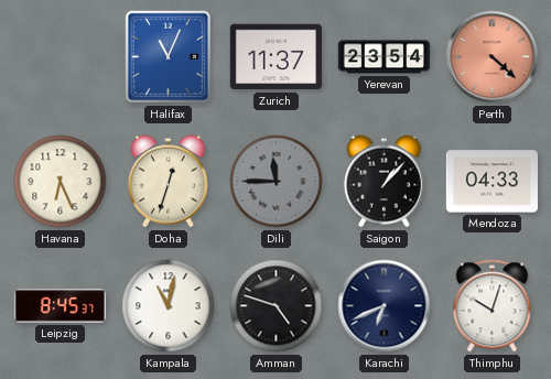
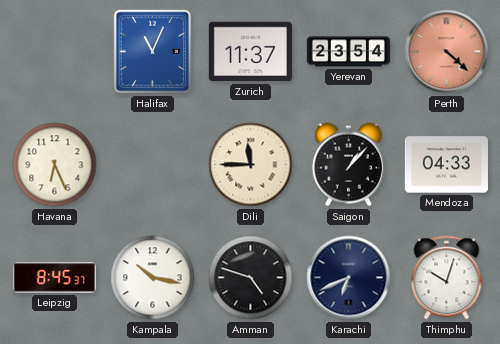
Doha: 12:33 -> none
Dili dial: grey -> cream
Kampala: 11:02 -> 10:17
